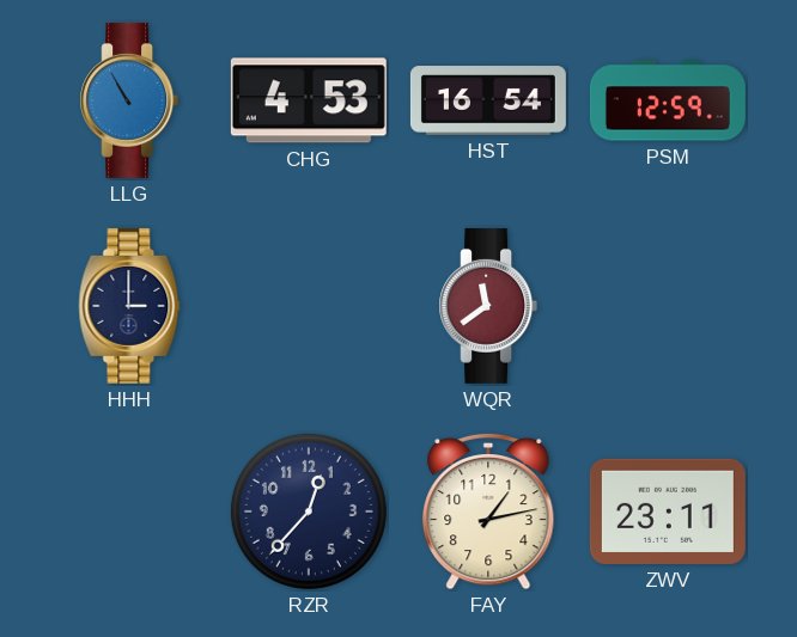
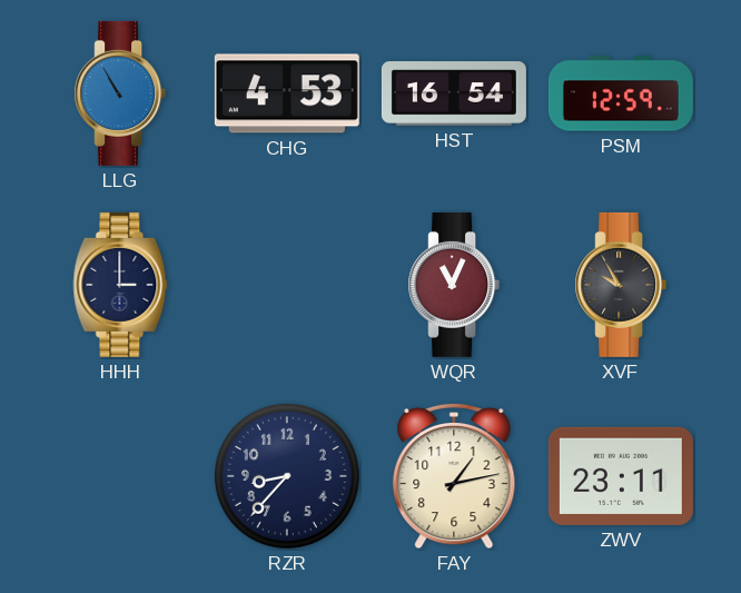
WQR: 11:39 -> 11:04
XVF: none -> 9:55
RZR: 12:37 -> 8:37
